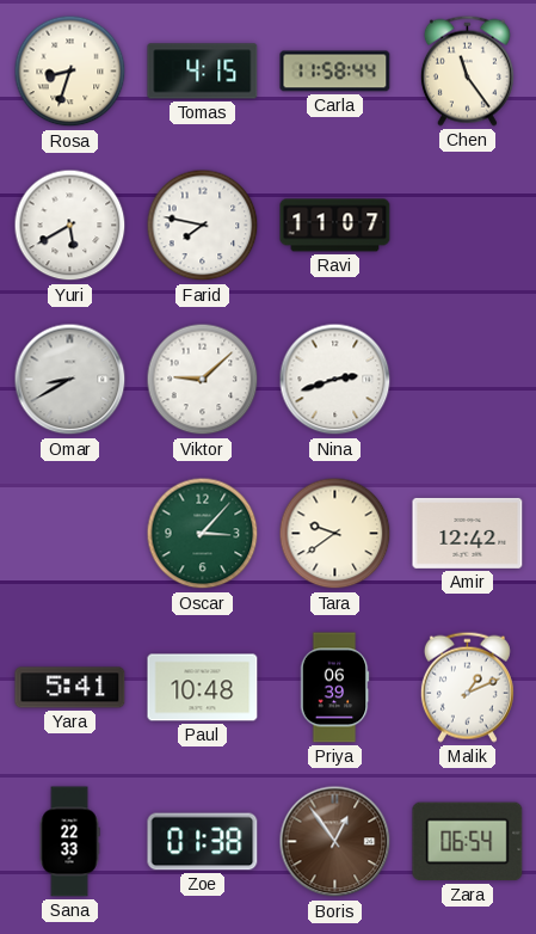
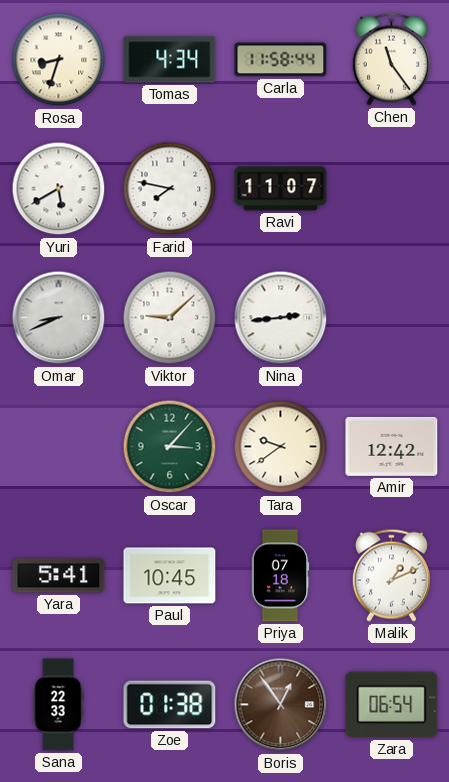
Tomas: 4:15 -> 4:34
Omar: 8:40 -> 8:41
Nina: 2:42 -> 2:44
Paul: 10:48 -> 10:45
Priya: 06:39 -> 07:18
